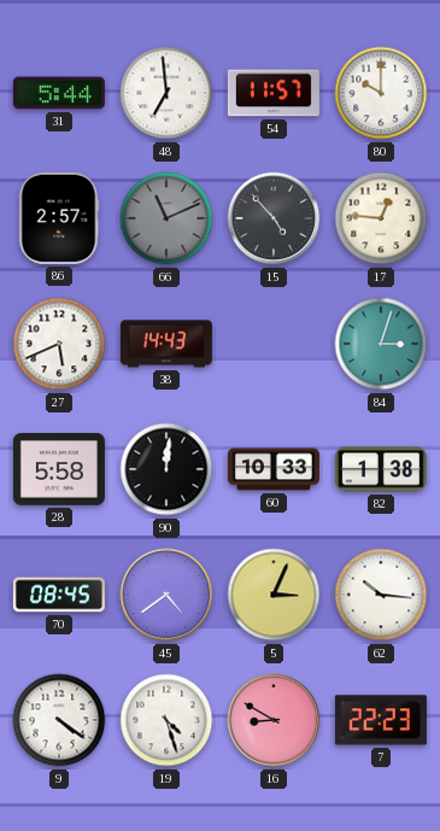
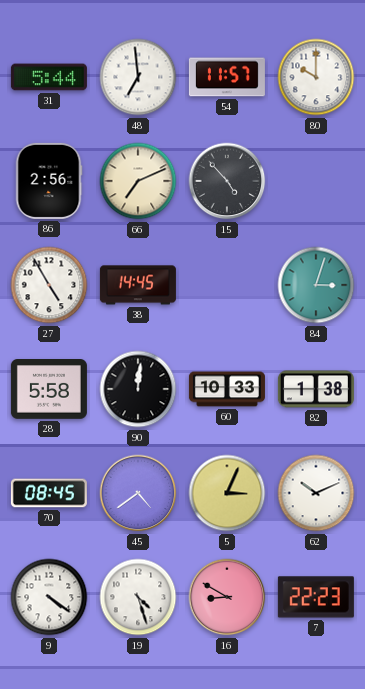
86: 2:57 -> 2:56
66: 11:11 -> 7:11
66 dial: grey -> cream
17: 12:46 -> none
27: 5:41 -> 4:55
38: 14:43 -> 14:45
62: 10:16 -> 10:11
